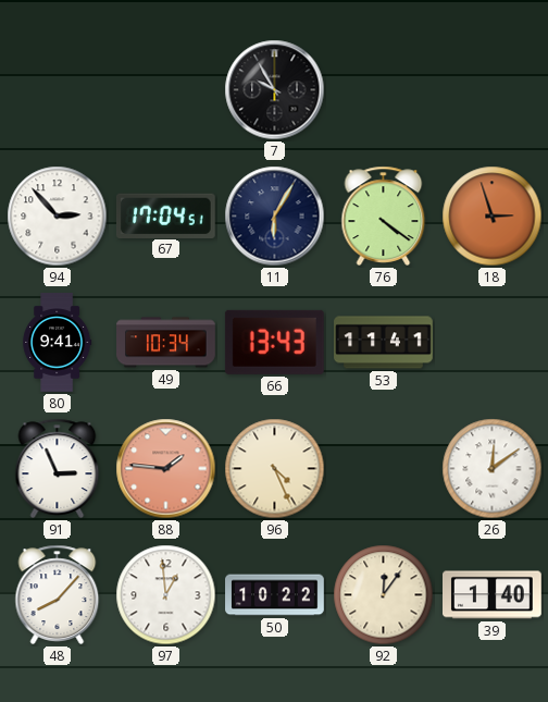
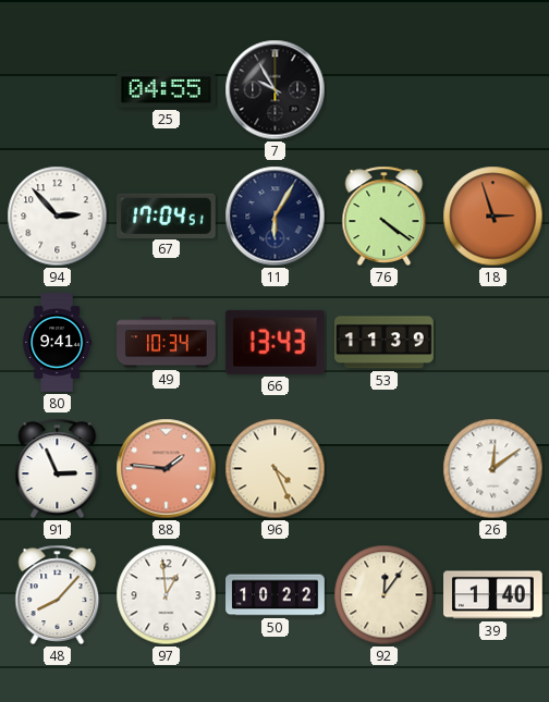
25: none -> 04:55
53: 11:41 -> 11:39
